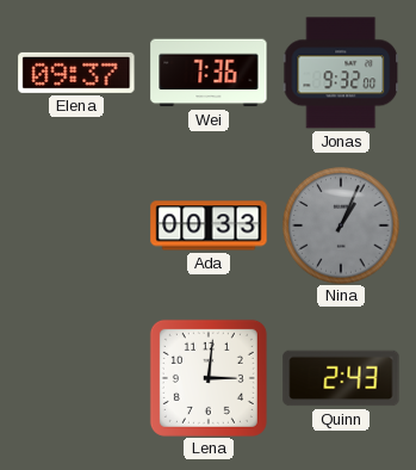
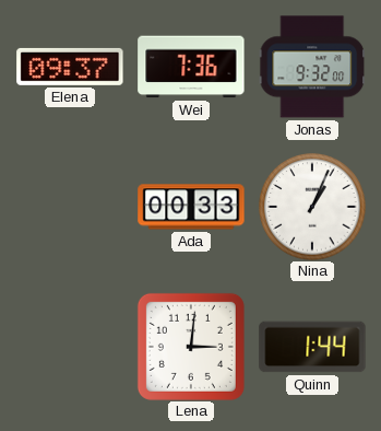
Nina dial: grey -> white
Quinn: 2:43 -> 1:44
